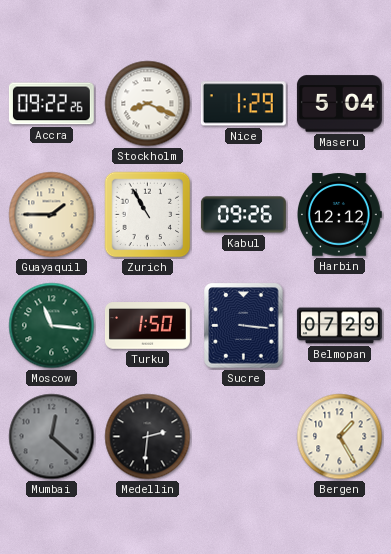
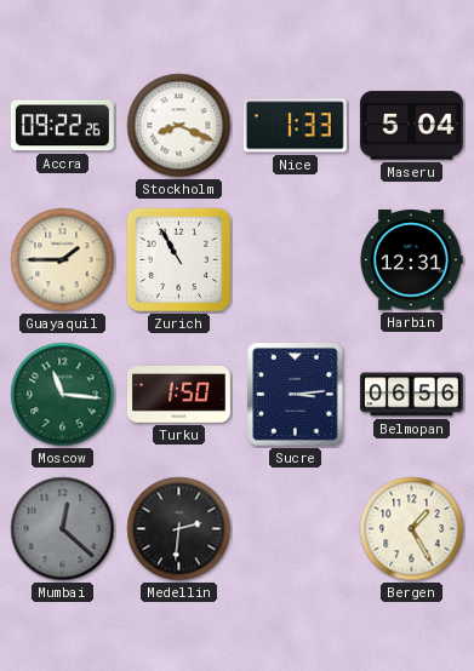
Nice: 1:29 -> 1:33
Kabul: 09:26 -> none
Harbin: 12:12 -> 12:31
Sucre: 3:16 -> 3:14
Belmopan: 07:29 -> 06:56
